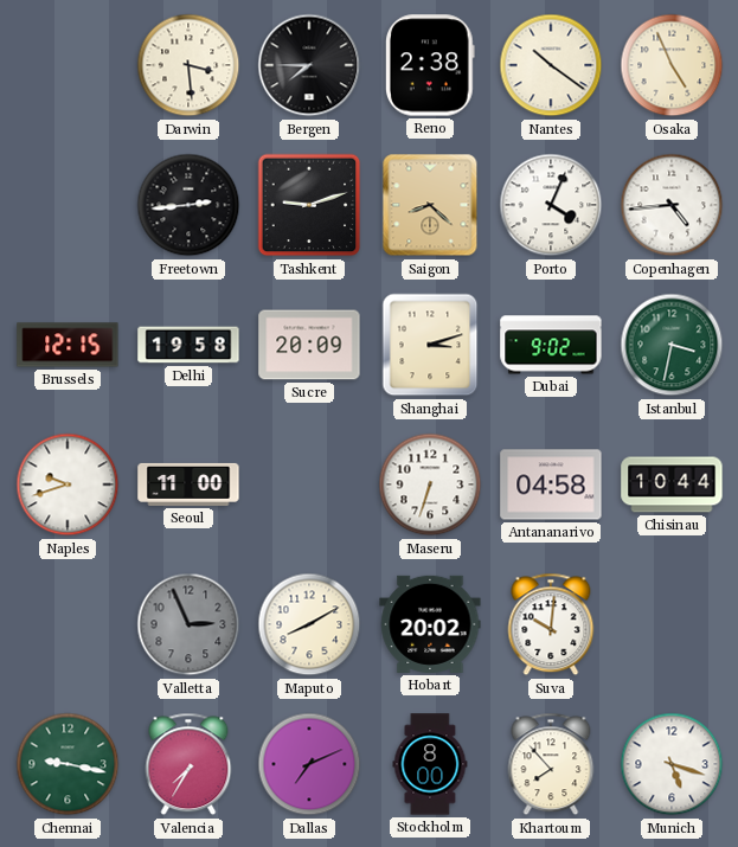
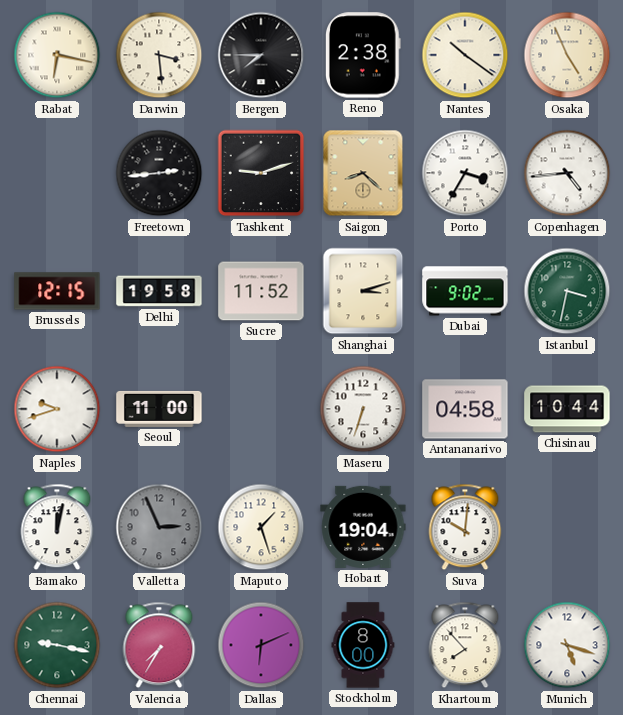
Rabat: none -> 6:17
Porto: 4:04 -> 3:35
Sucre: 20:09 -> 11:52
Bamako: none -> 12:02
Maputo: 8:10 -> 1:27
Hobart: 20:02 -> 19:04
Dallas: 7:11 -> 6:11
